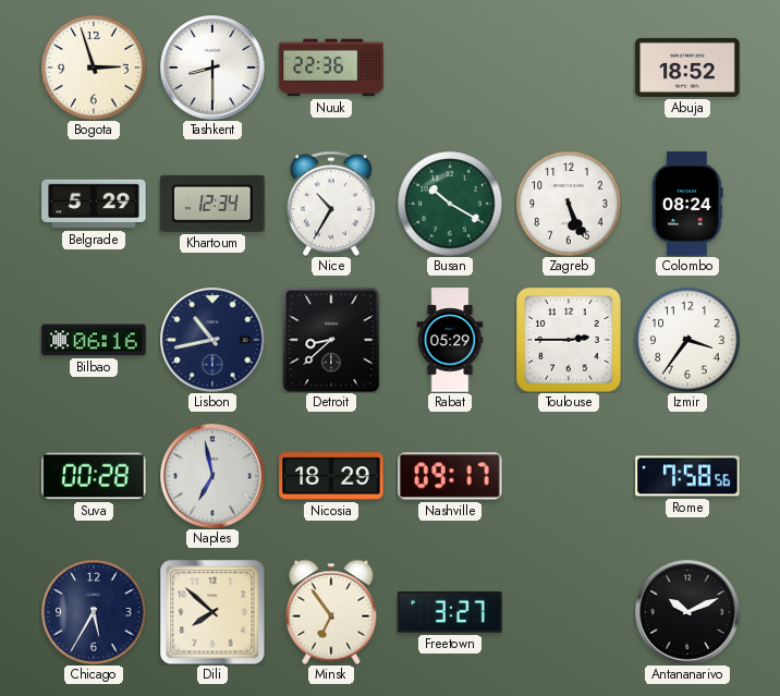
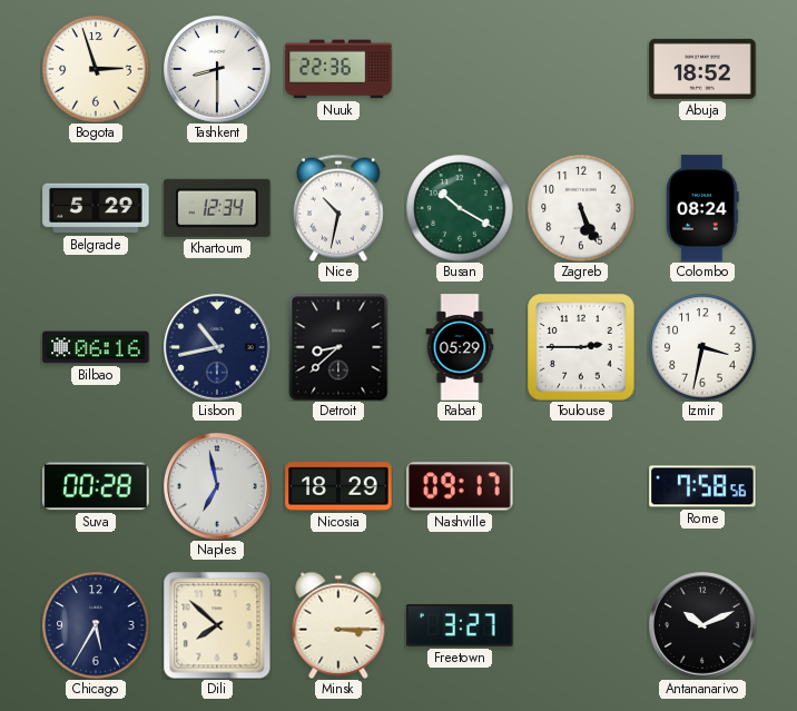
Nice: 10:35 -> 10:32
Izmir: 3:36 -> 3:32
Minsk: 6:54 -> 3:15
